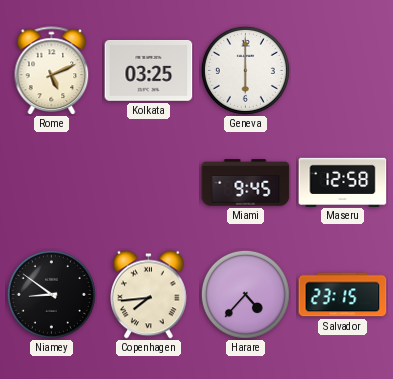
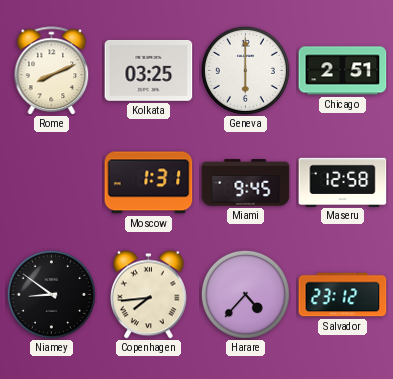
Rome: 5:11 -> 8:11
Chicago: none -> 2:51
Moscow: none -> 1:31
Salvador: 23:15 -> 23:12
